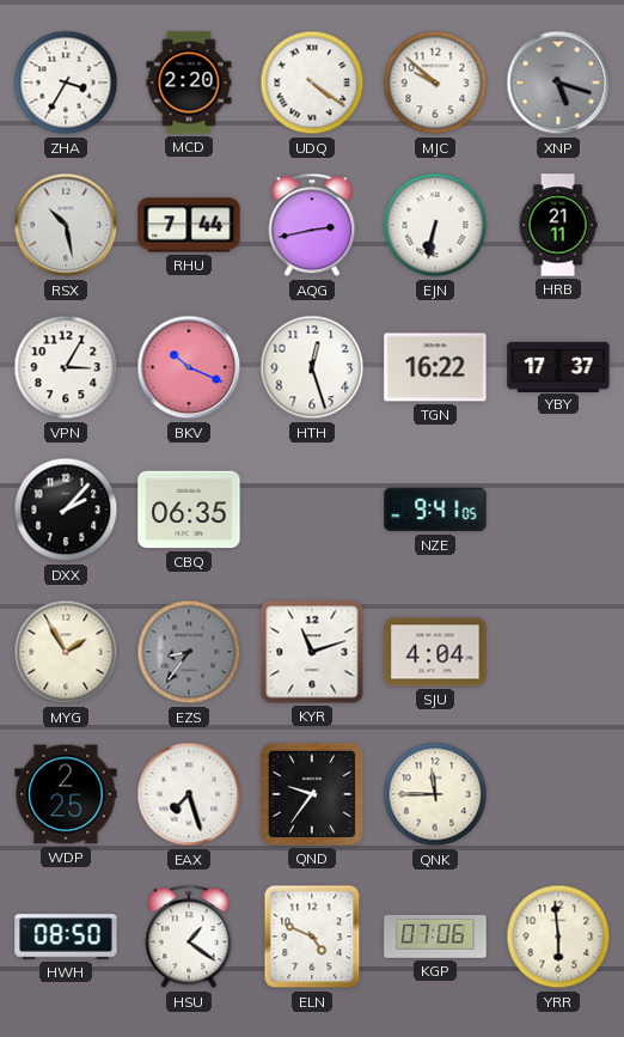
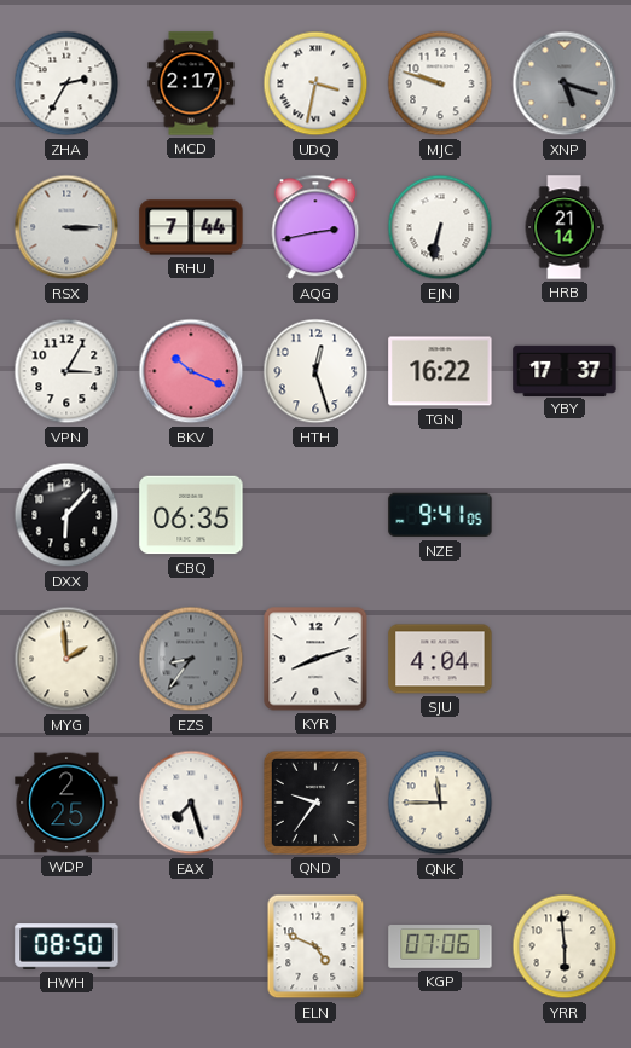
ZHA: 3:35 -> 2:35
MCD: 2:20 -> 2:17
UDQ: 4:21 -> 3:32
MJC: 9:52 -> 9:48
RSX: 10:28 -> 3:15
HRB: 21:11 -> 21:14
DXX: 2:07 -> 6:07
MYG: 1:55 -> 1:59
KYR: 11:12 -> 8:12
HSU: 1:21 -> none
